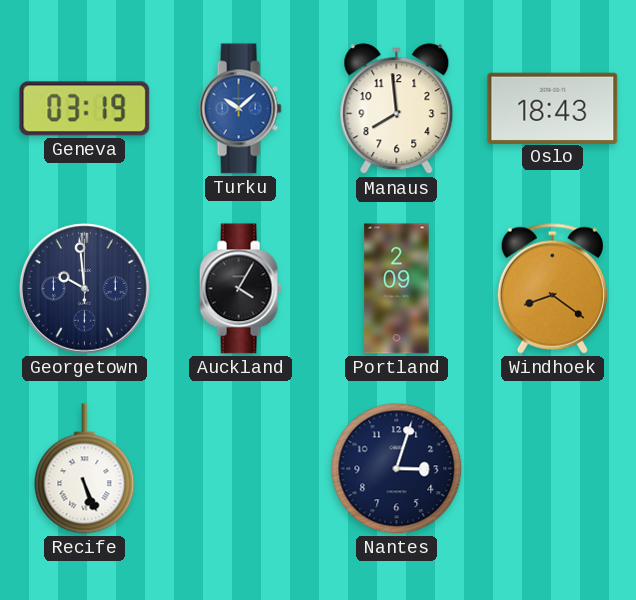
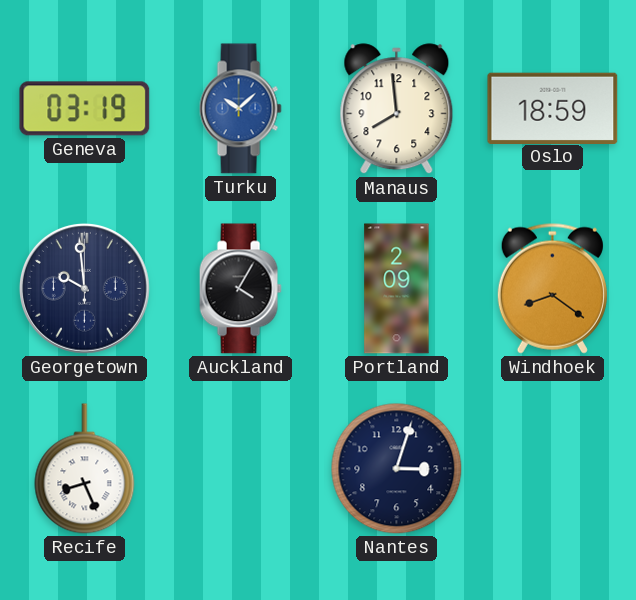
Oslo: 18:43 -> 18:59
Recife: 5:26 -> 8:26
